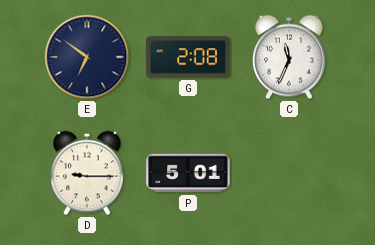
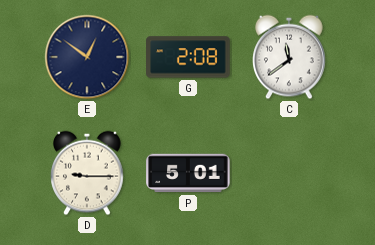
E: 6:51 -> 12:51
C: 11:34 -> 11:39
